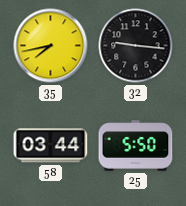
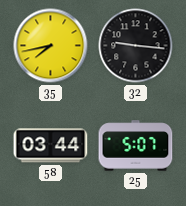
25: 5:50 -> 5:07
